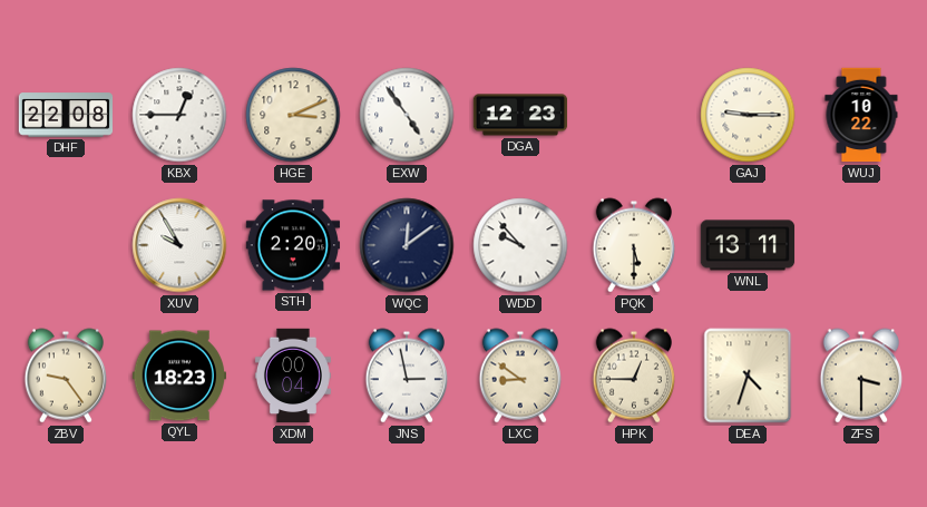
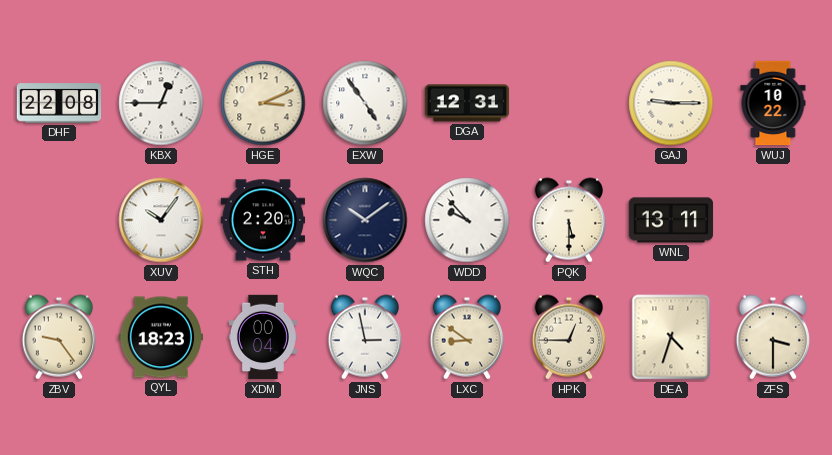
DGA: 12:23 -> 12:31
XUV: 9:55 -> 10:06
WQC: 12:09 -> 10:09
